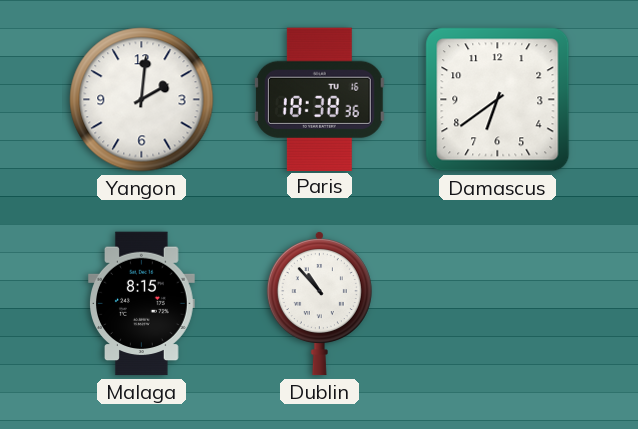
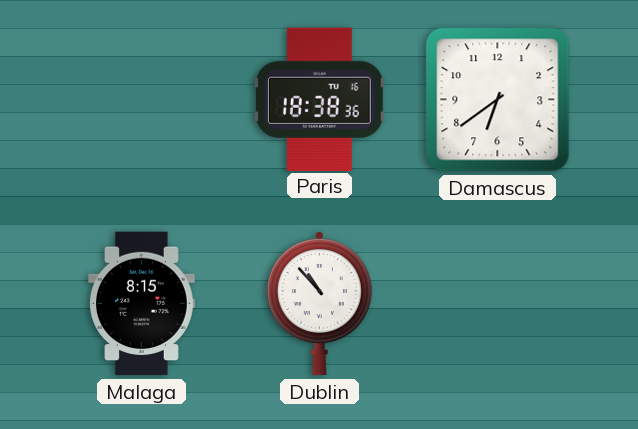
Yangon: 2:01 -> none
